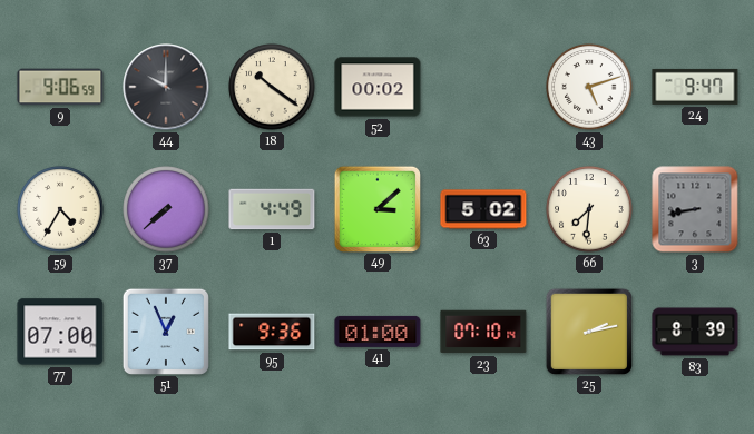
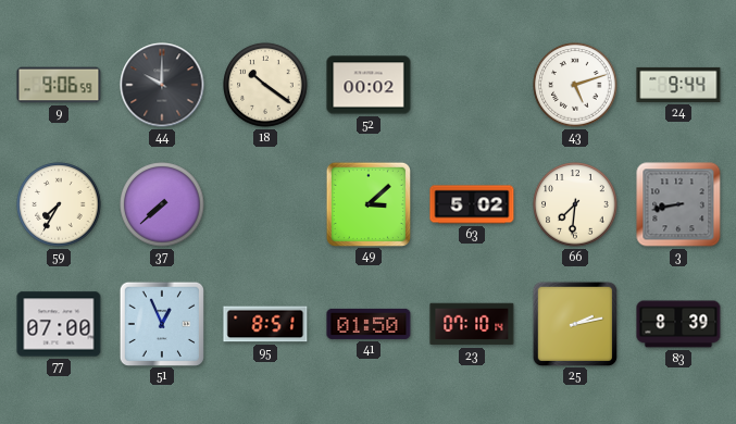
24: 9:47 -> 9:44
59: 4:35 -> 7:35
1: 4:49 -> none
95: 9:36 -> 8:51
41: 01:00 -> 01:50
